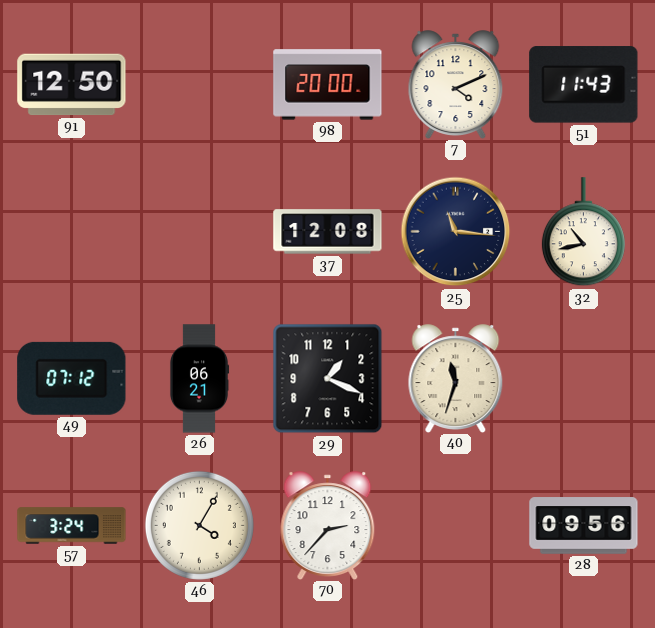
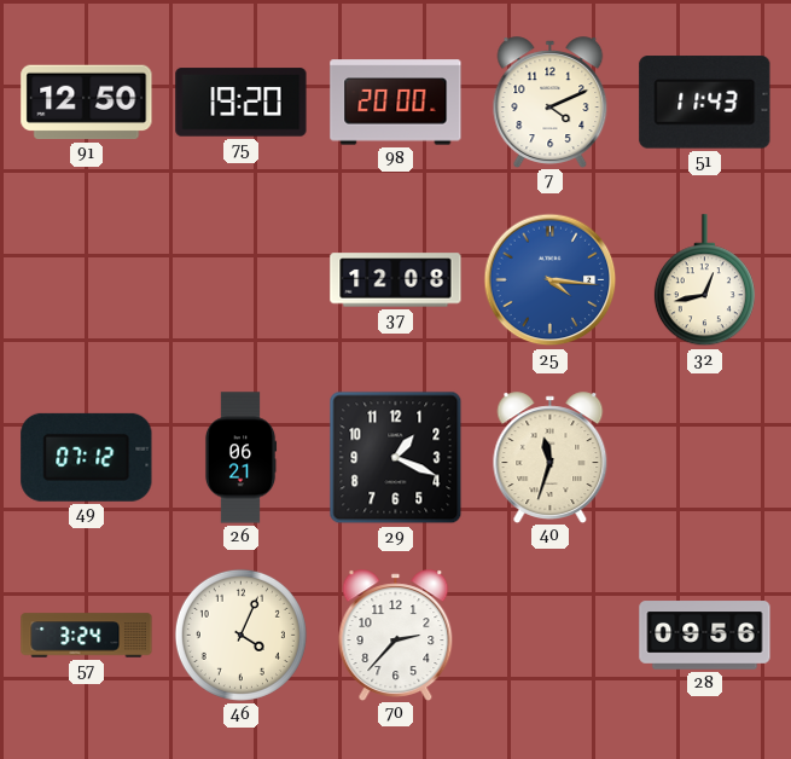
75: none -> 19:20
25: 11:16 -> 4:16
25 dial: navy -> blue
32: 10:43 -> 12:43
46: 4:05 -> 4:04
